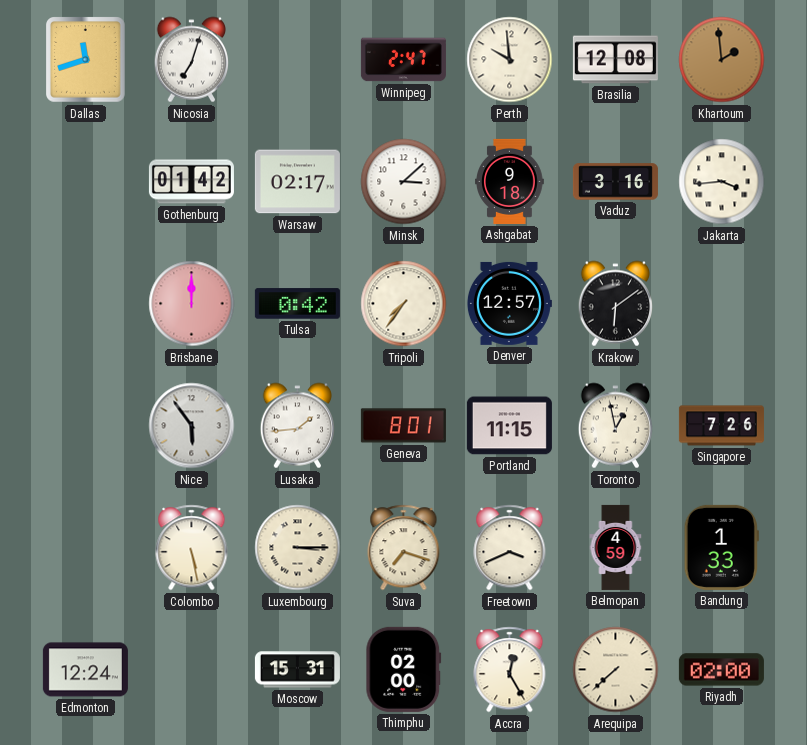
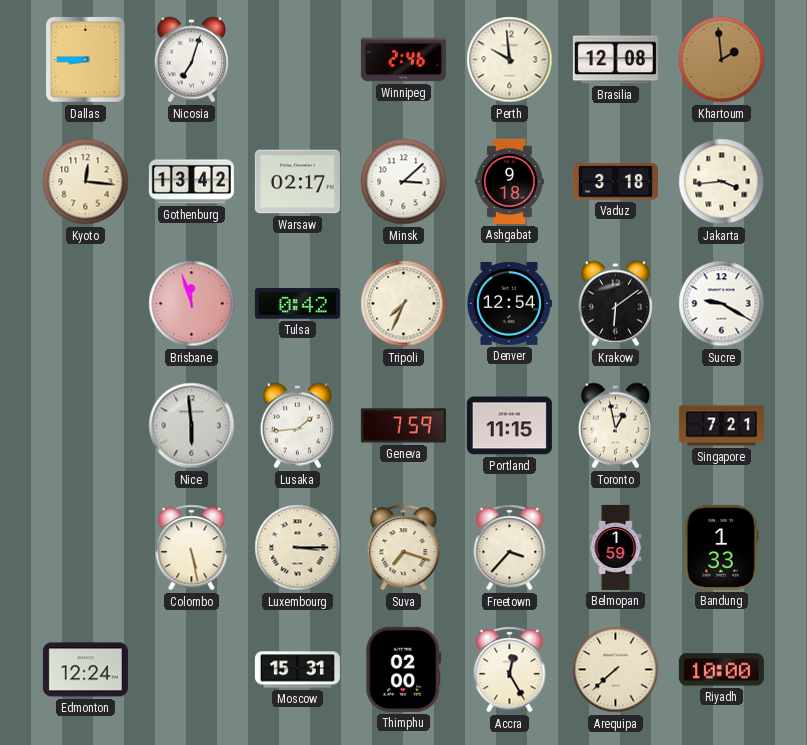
Dallas: 11:42 -> 8:45
Winnipeg: 2:47 -> 2:46
Kyoto: none -> 12:16
Gothenburg: 01:42 -> 13:42
Vaduz: 3:16 -> 3:18
Brisbane: 12:00 -> 11:57
Tripoli: 7:36 -> 7:34
Denver: 12:57 -> 12:54
Sucre: none -> 9:20
Nice: 5:54 -> 5:59
Geneva: 8:01 -> 7:59
Singapore: 7:26 -> 7:21
Freetown: 3:41 -> 3:37
Belmopan: 4:59 -> 1:59
Riyadh: 02:00 -> 10:00
